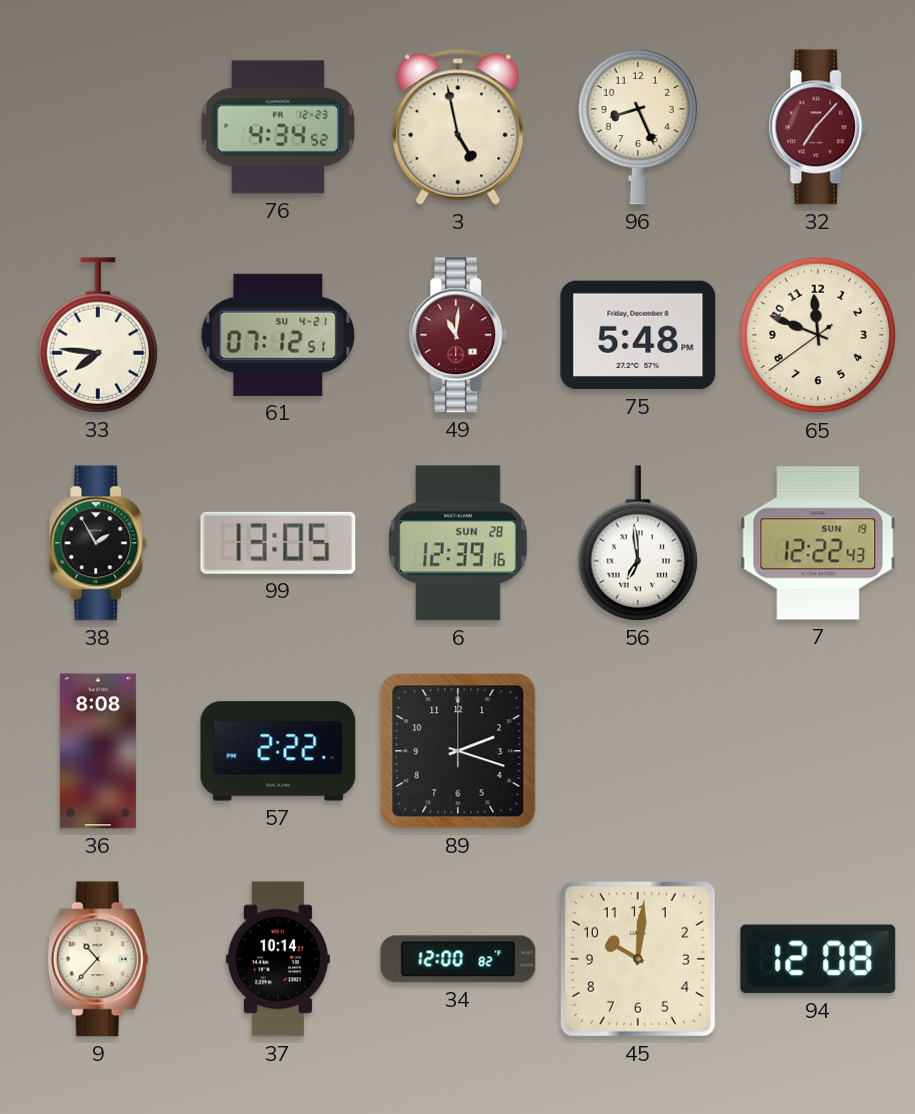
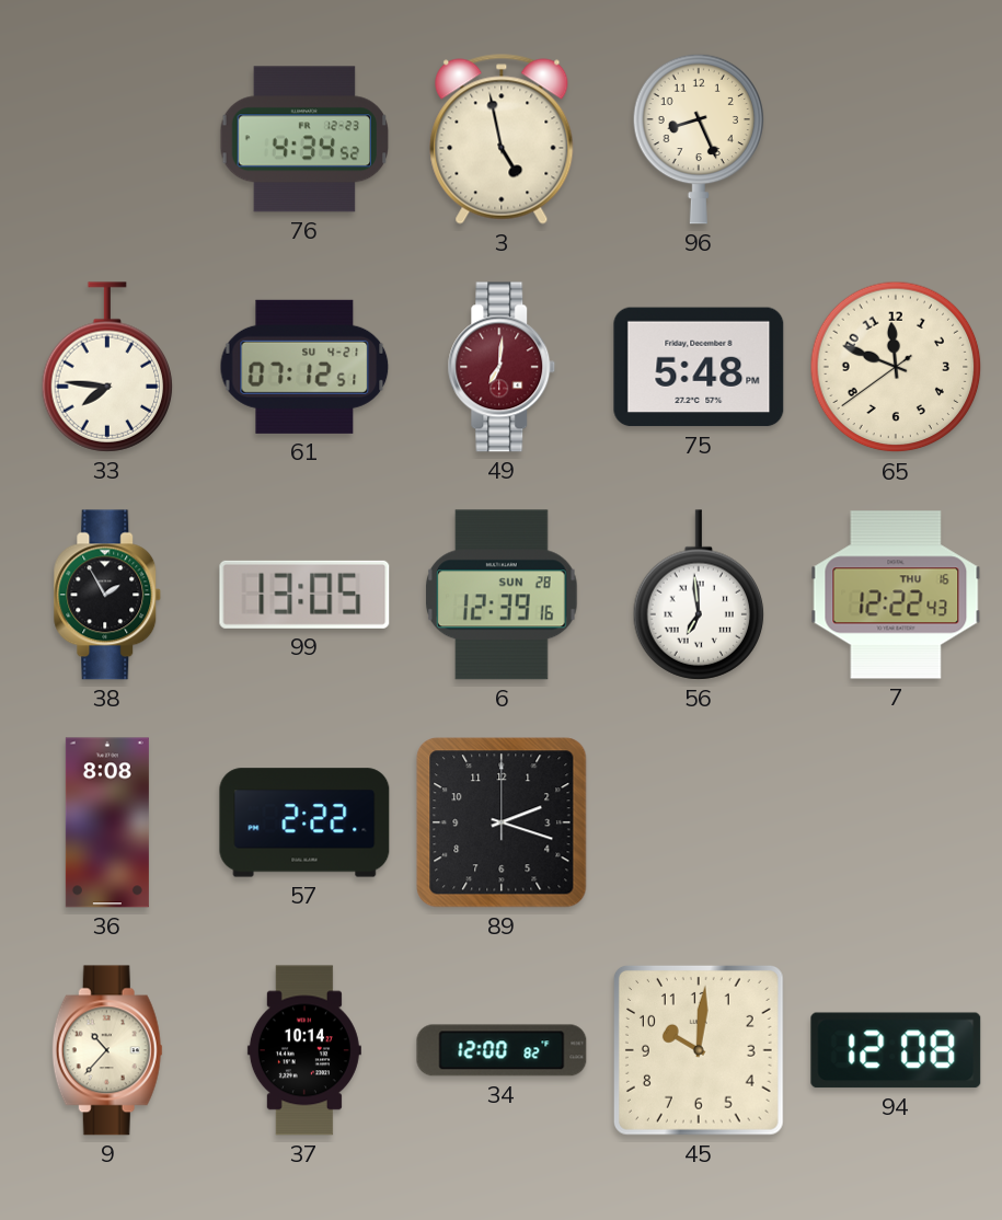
32: 7:07 -> none
49: 11:01 -> 7:01
7 date: SUN 19 -> THU 16
